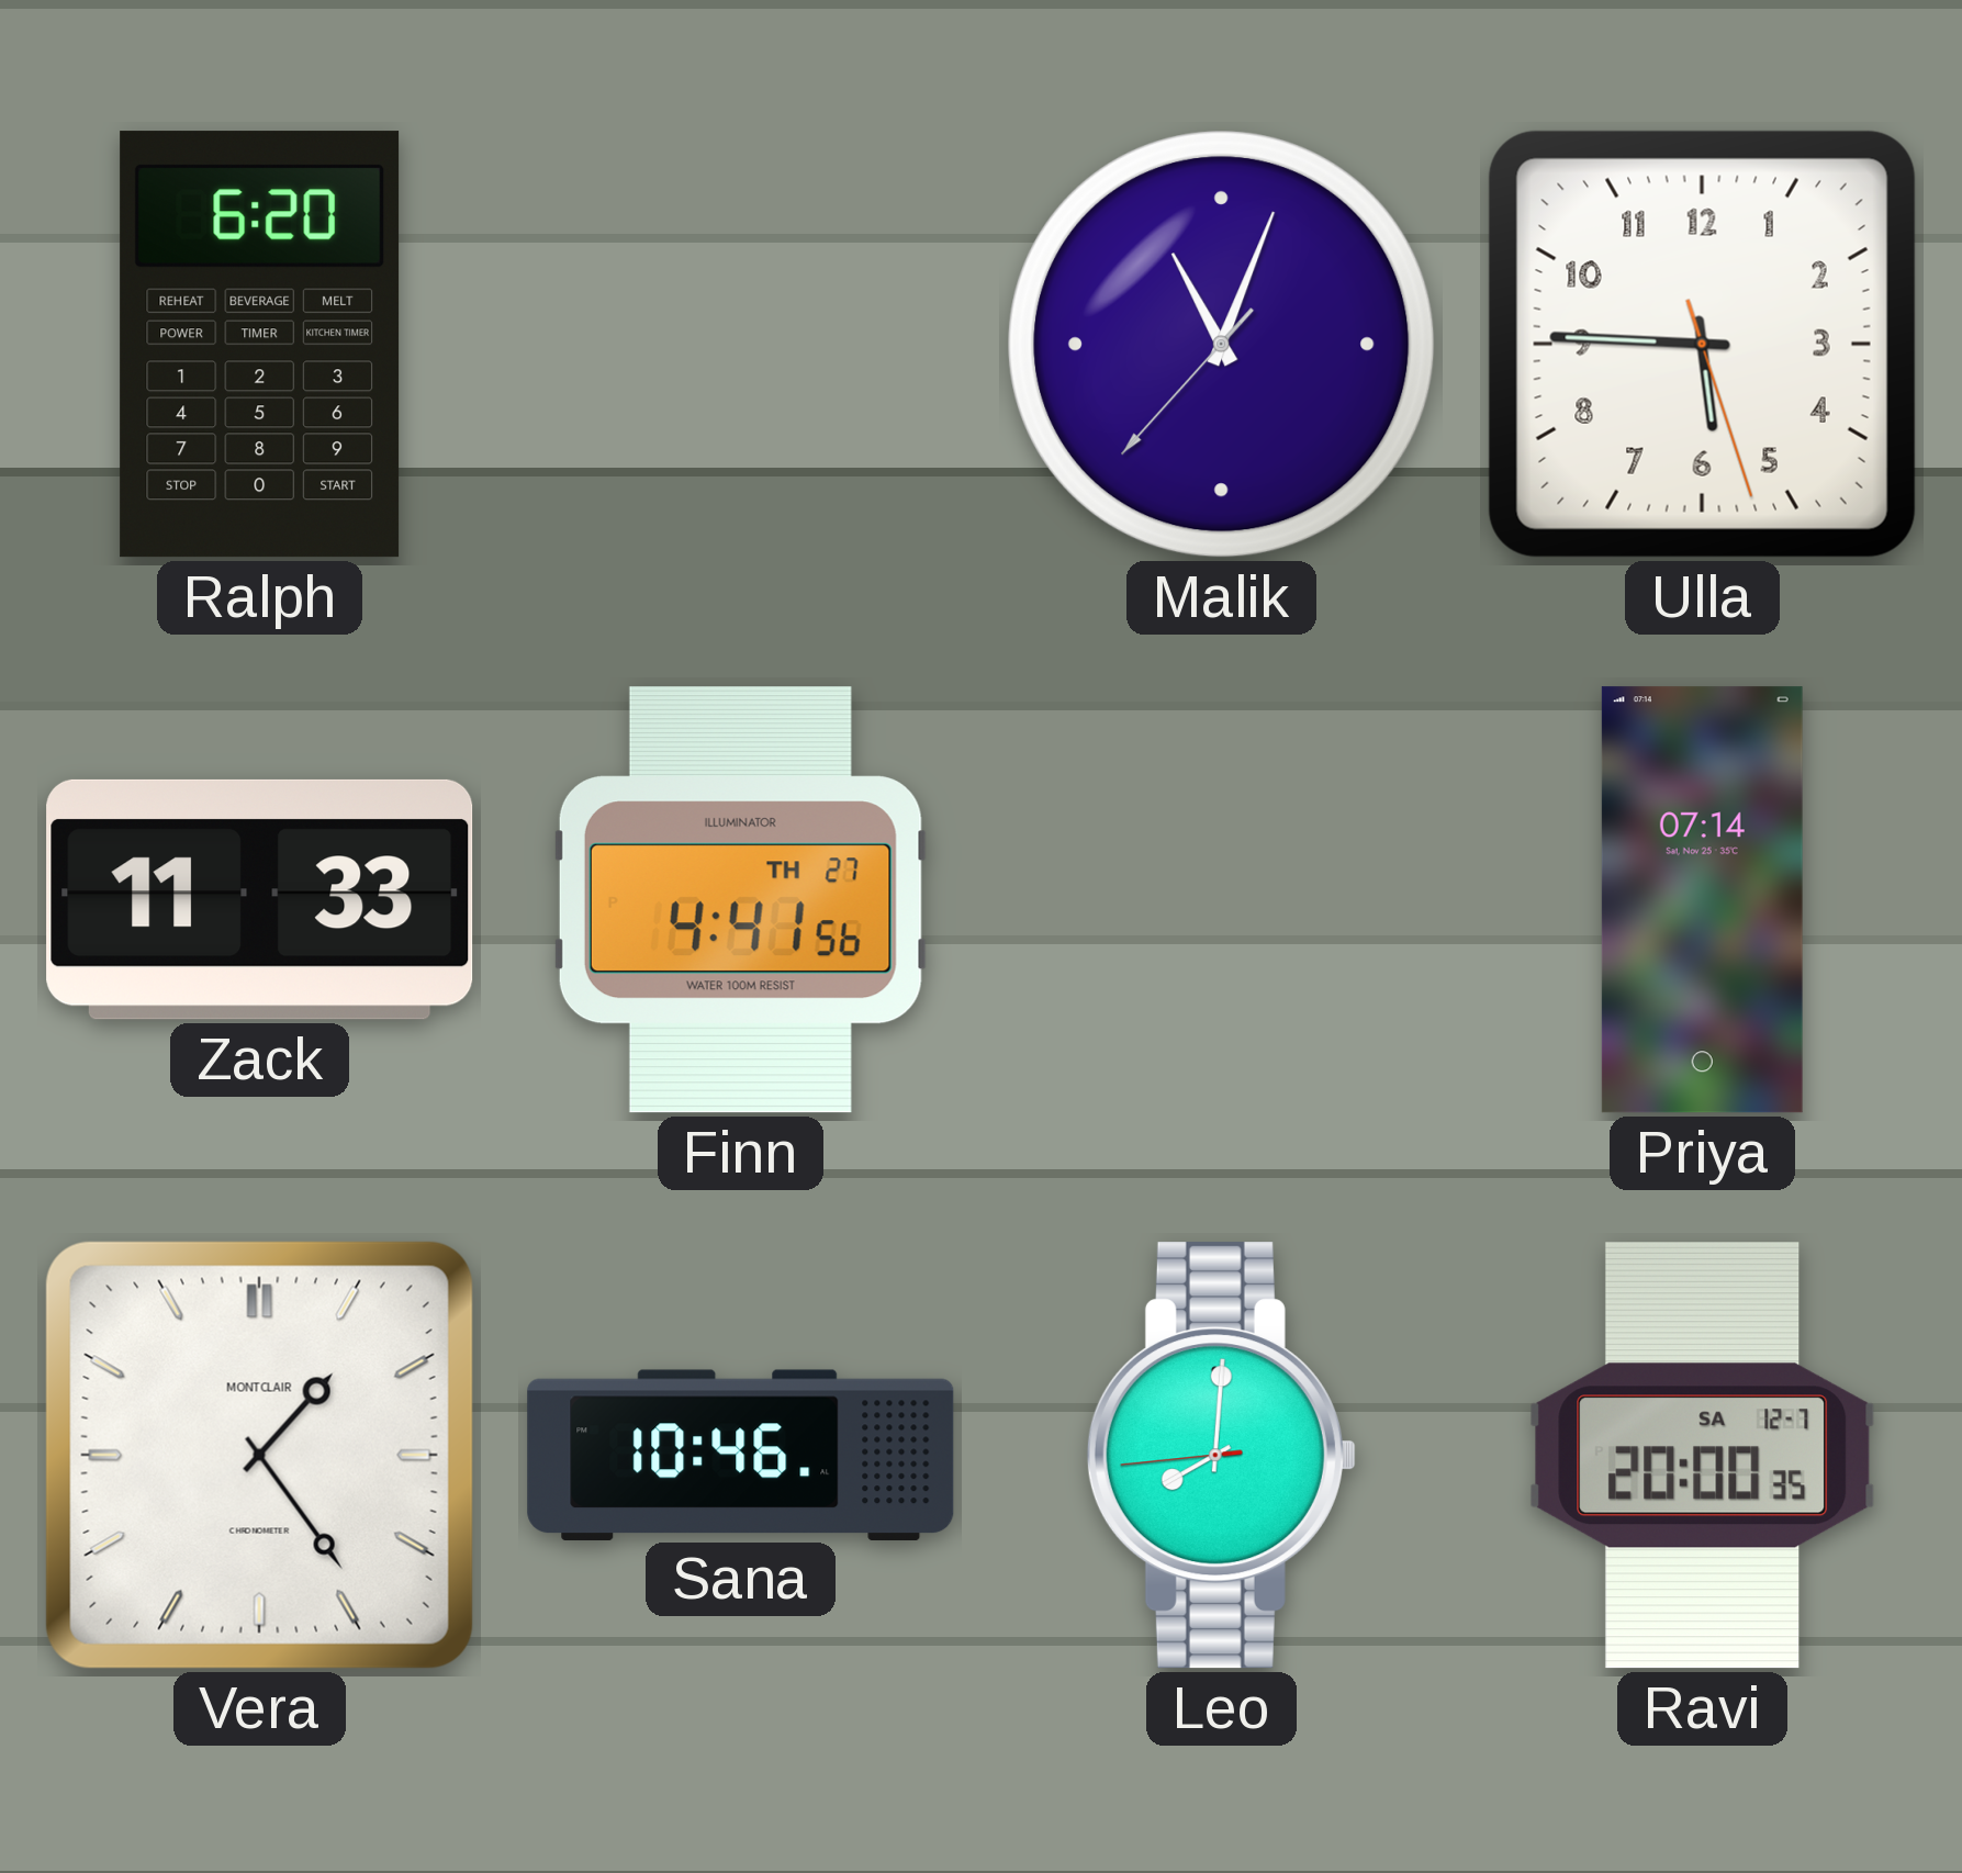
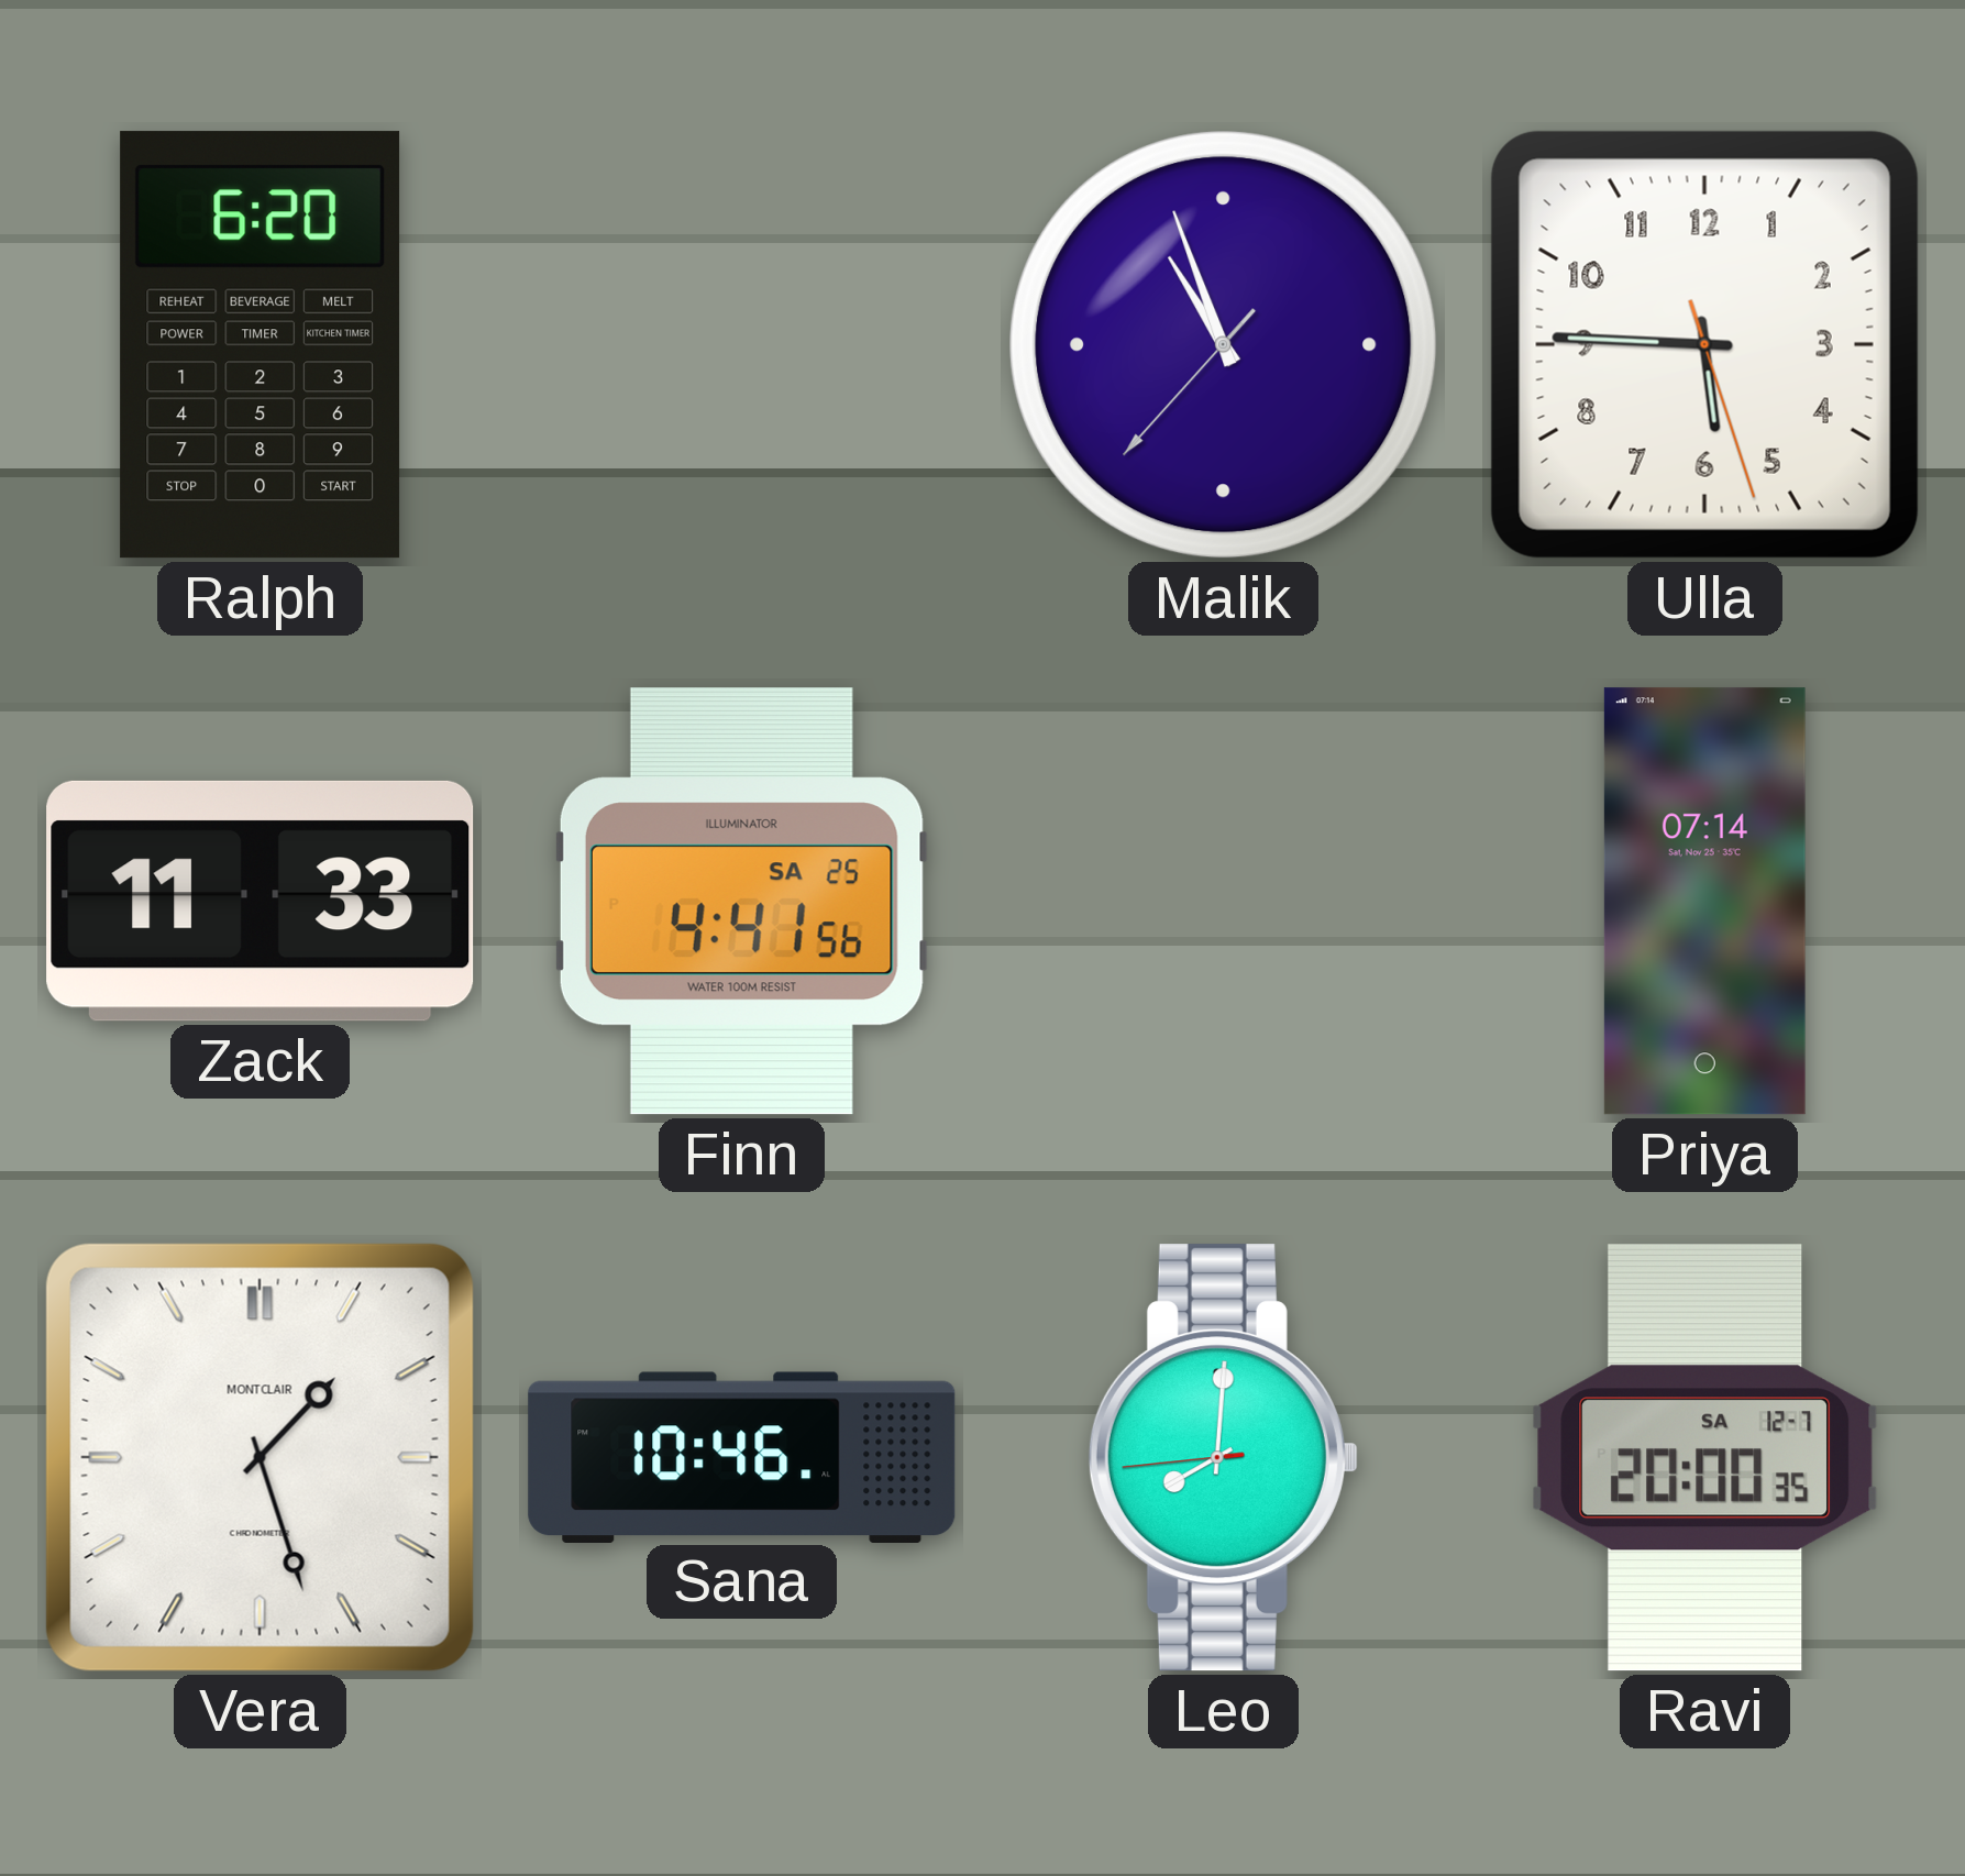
Malik: 11:03 -> 10:56
Finn date: TH 27 -> SA 25
Vera: 1:24 -> 1:27
